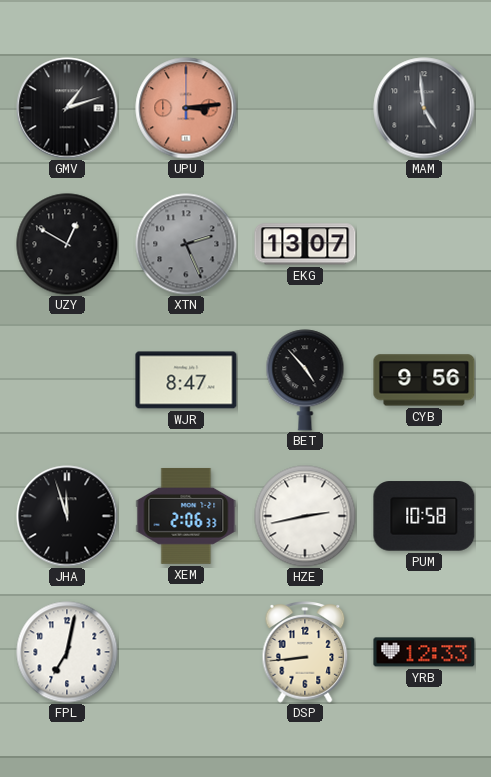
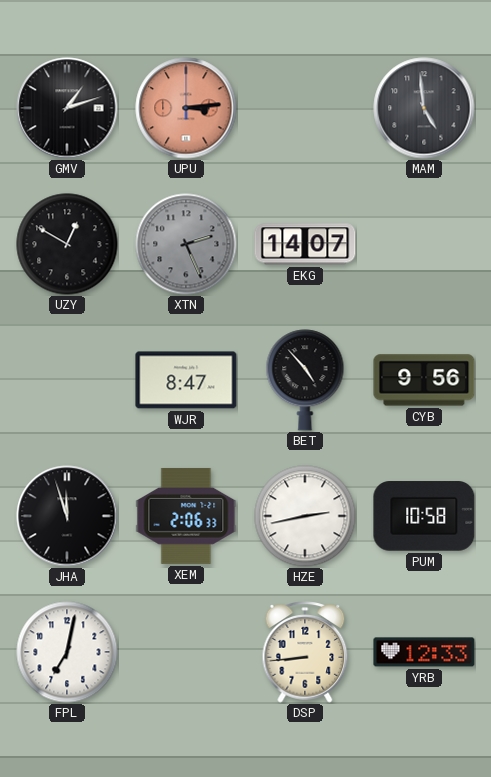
EKG: 13:07 -> 14:07
